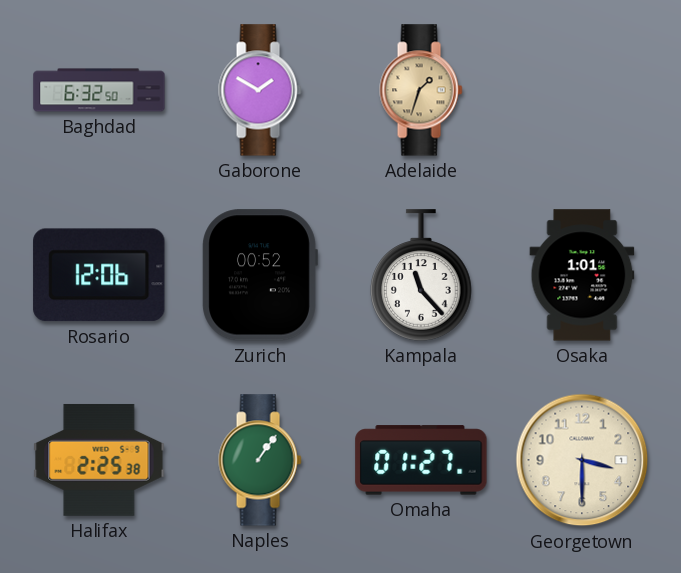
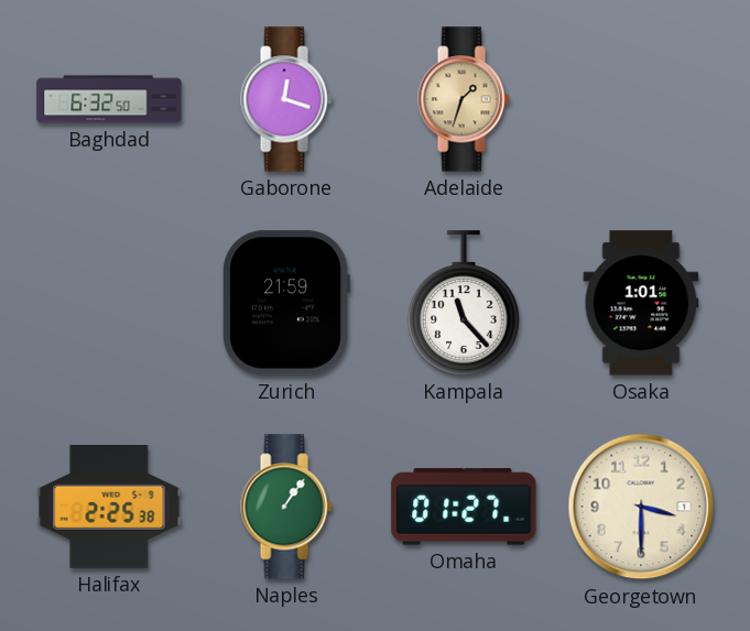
Gaborone: 1:50 -> 12:18
Rosario: 12:06 -> none
Zurich: 00:52 -> 21:59
